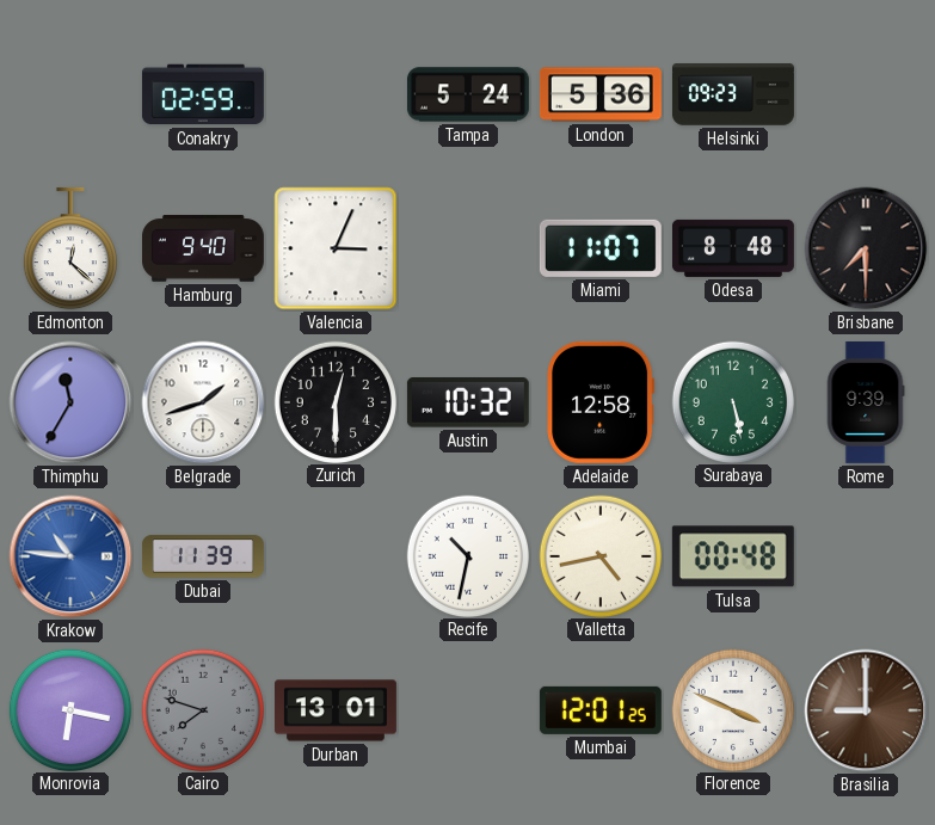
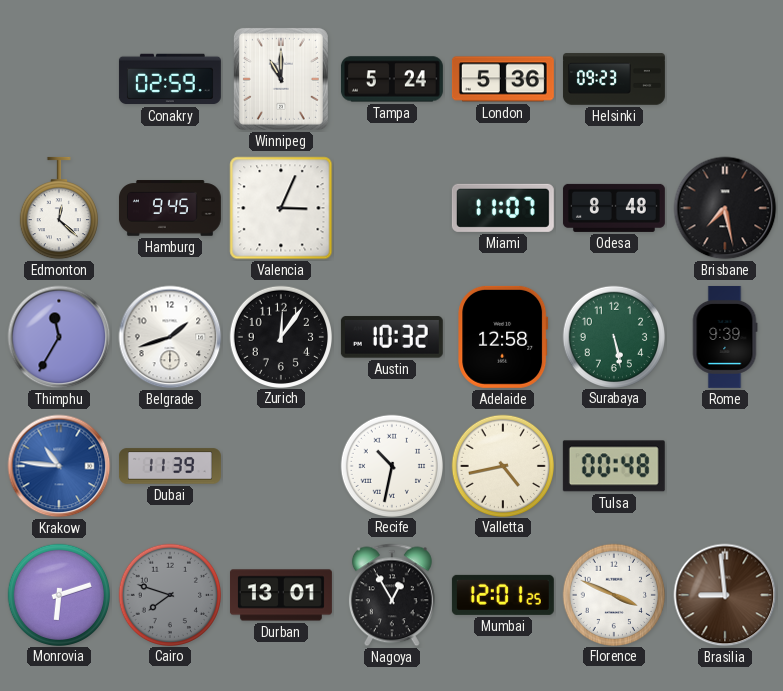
Winnipeg: none -> 11:00
Hamburg: 9:40 -> 9:45
Brisbane: 7:30 -> 7:28
Zurich: 12:30 -> 12:06
Monrovia: 6:17 -> 6:12
Nagoya: none -> 12:55
Brasilia: 9:00 -> 8:59
